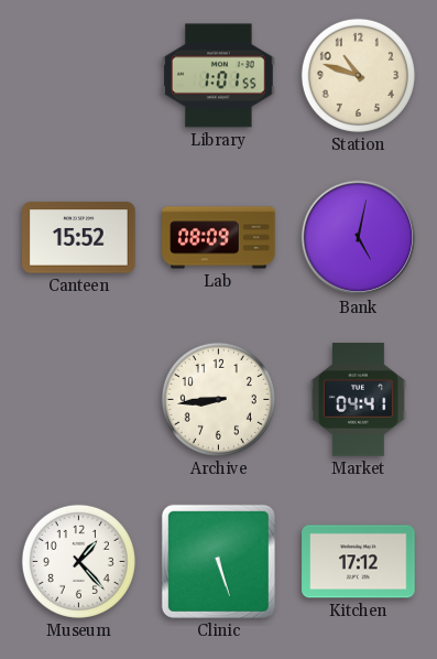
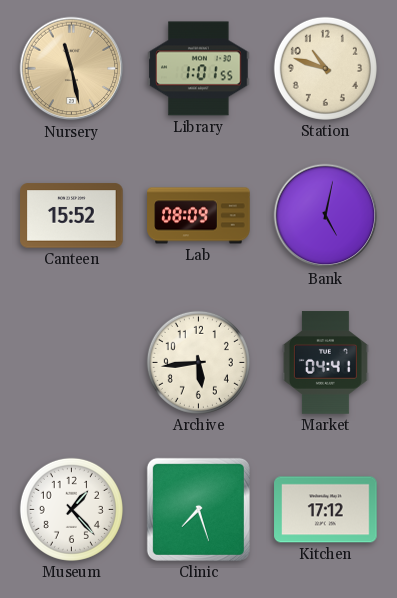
Nursery: none -> 11:28
Archive: 8:44 -> 5:44
Clinic: 5:27 -> 7:27
